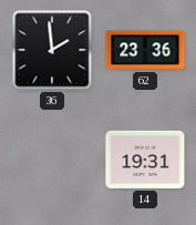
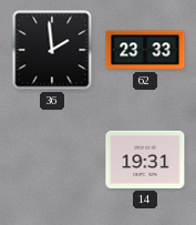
62: 23:36 -> 23:33
